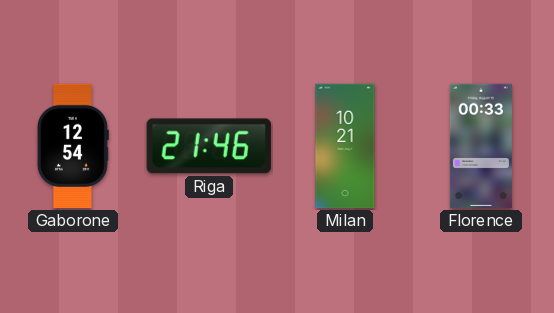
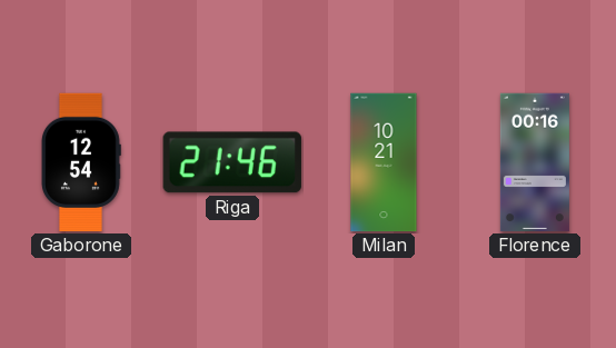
Florence: 00:33 -> 00:16
